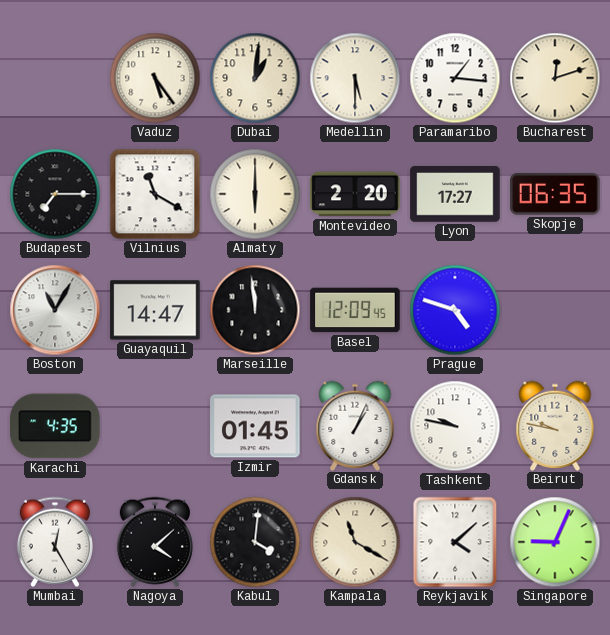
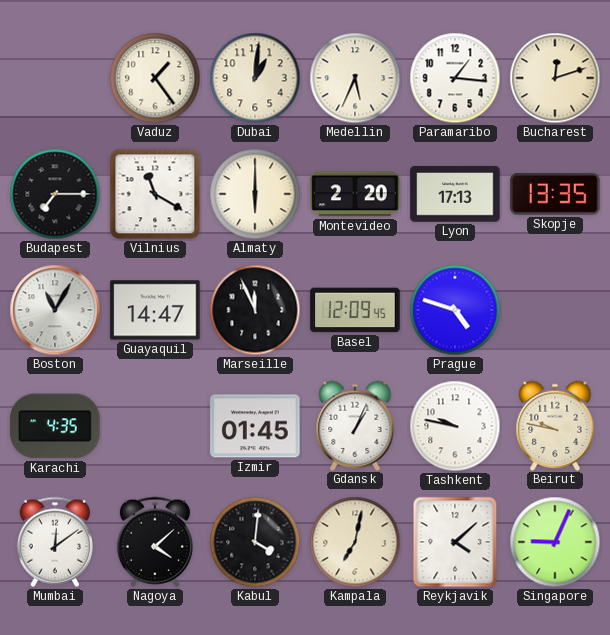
Vaduz: 5:24 -> 1:24
Medellin: 5:30 -> 5:34
Lyon: 17:27 -> 17:13
Skopje: 06:35 -> 13:35
Marseille: 11:59 -> 11:56
Mumbai: 12:25 -> 12:09
Kampala: 11:20 -> 7:02
